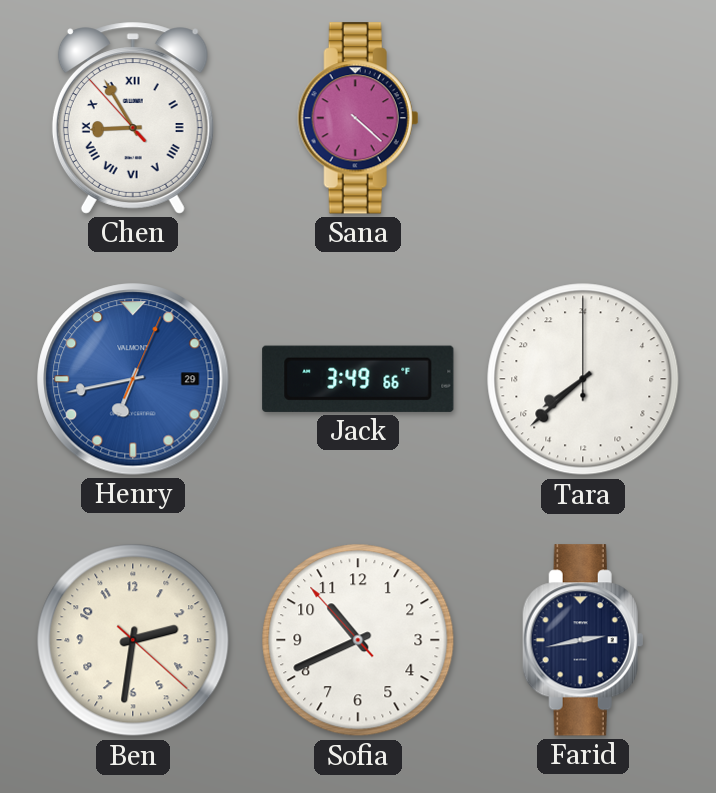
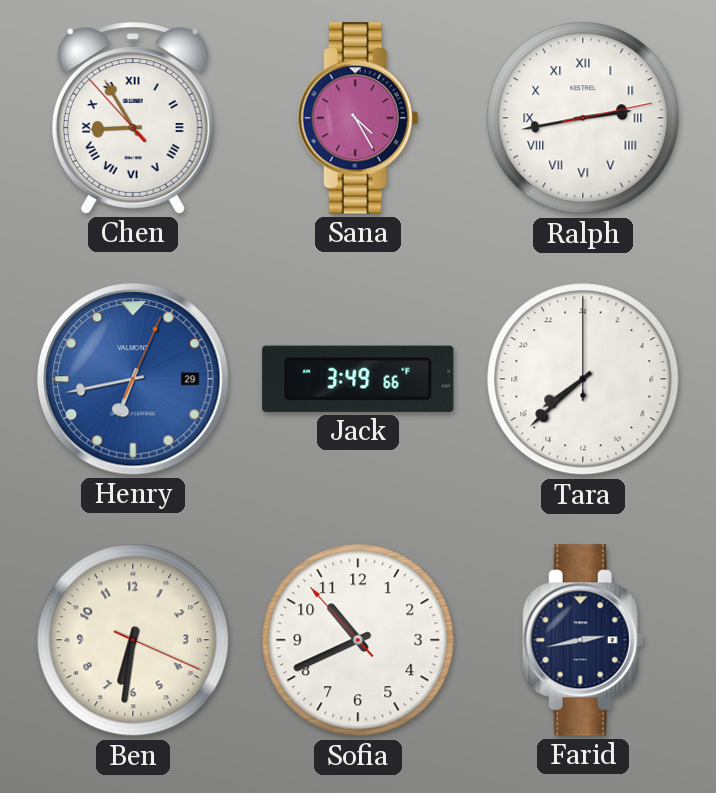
Sana: 4:22 -> 4:25
Ralph: none -> 2:43
Ben: 2:31 -> 6:31
